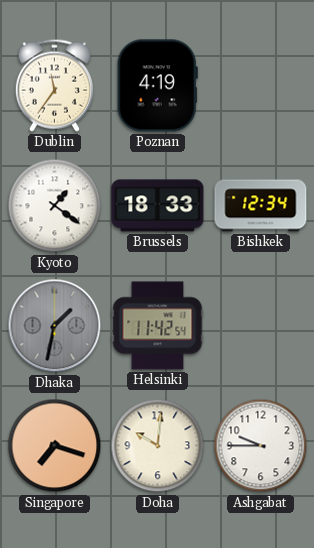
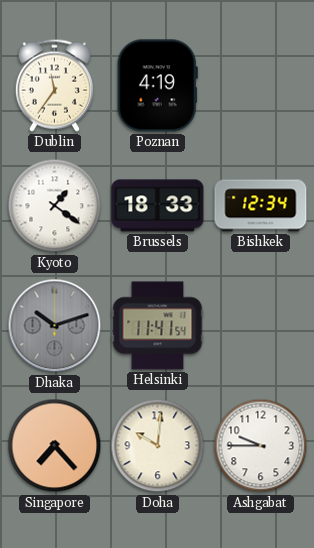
Dhaka: 1:32 -> 10:12
Helsinki: 11:42 -> 11:41
Singapore: 7:18 -> 7:23
